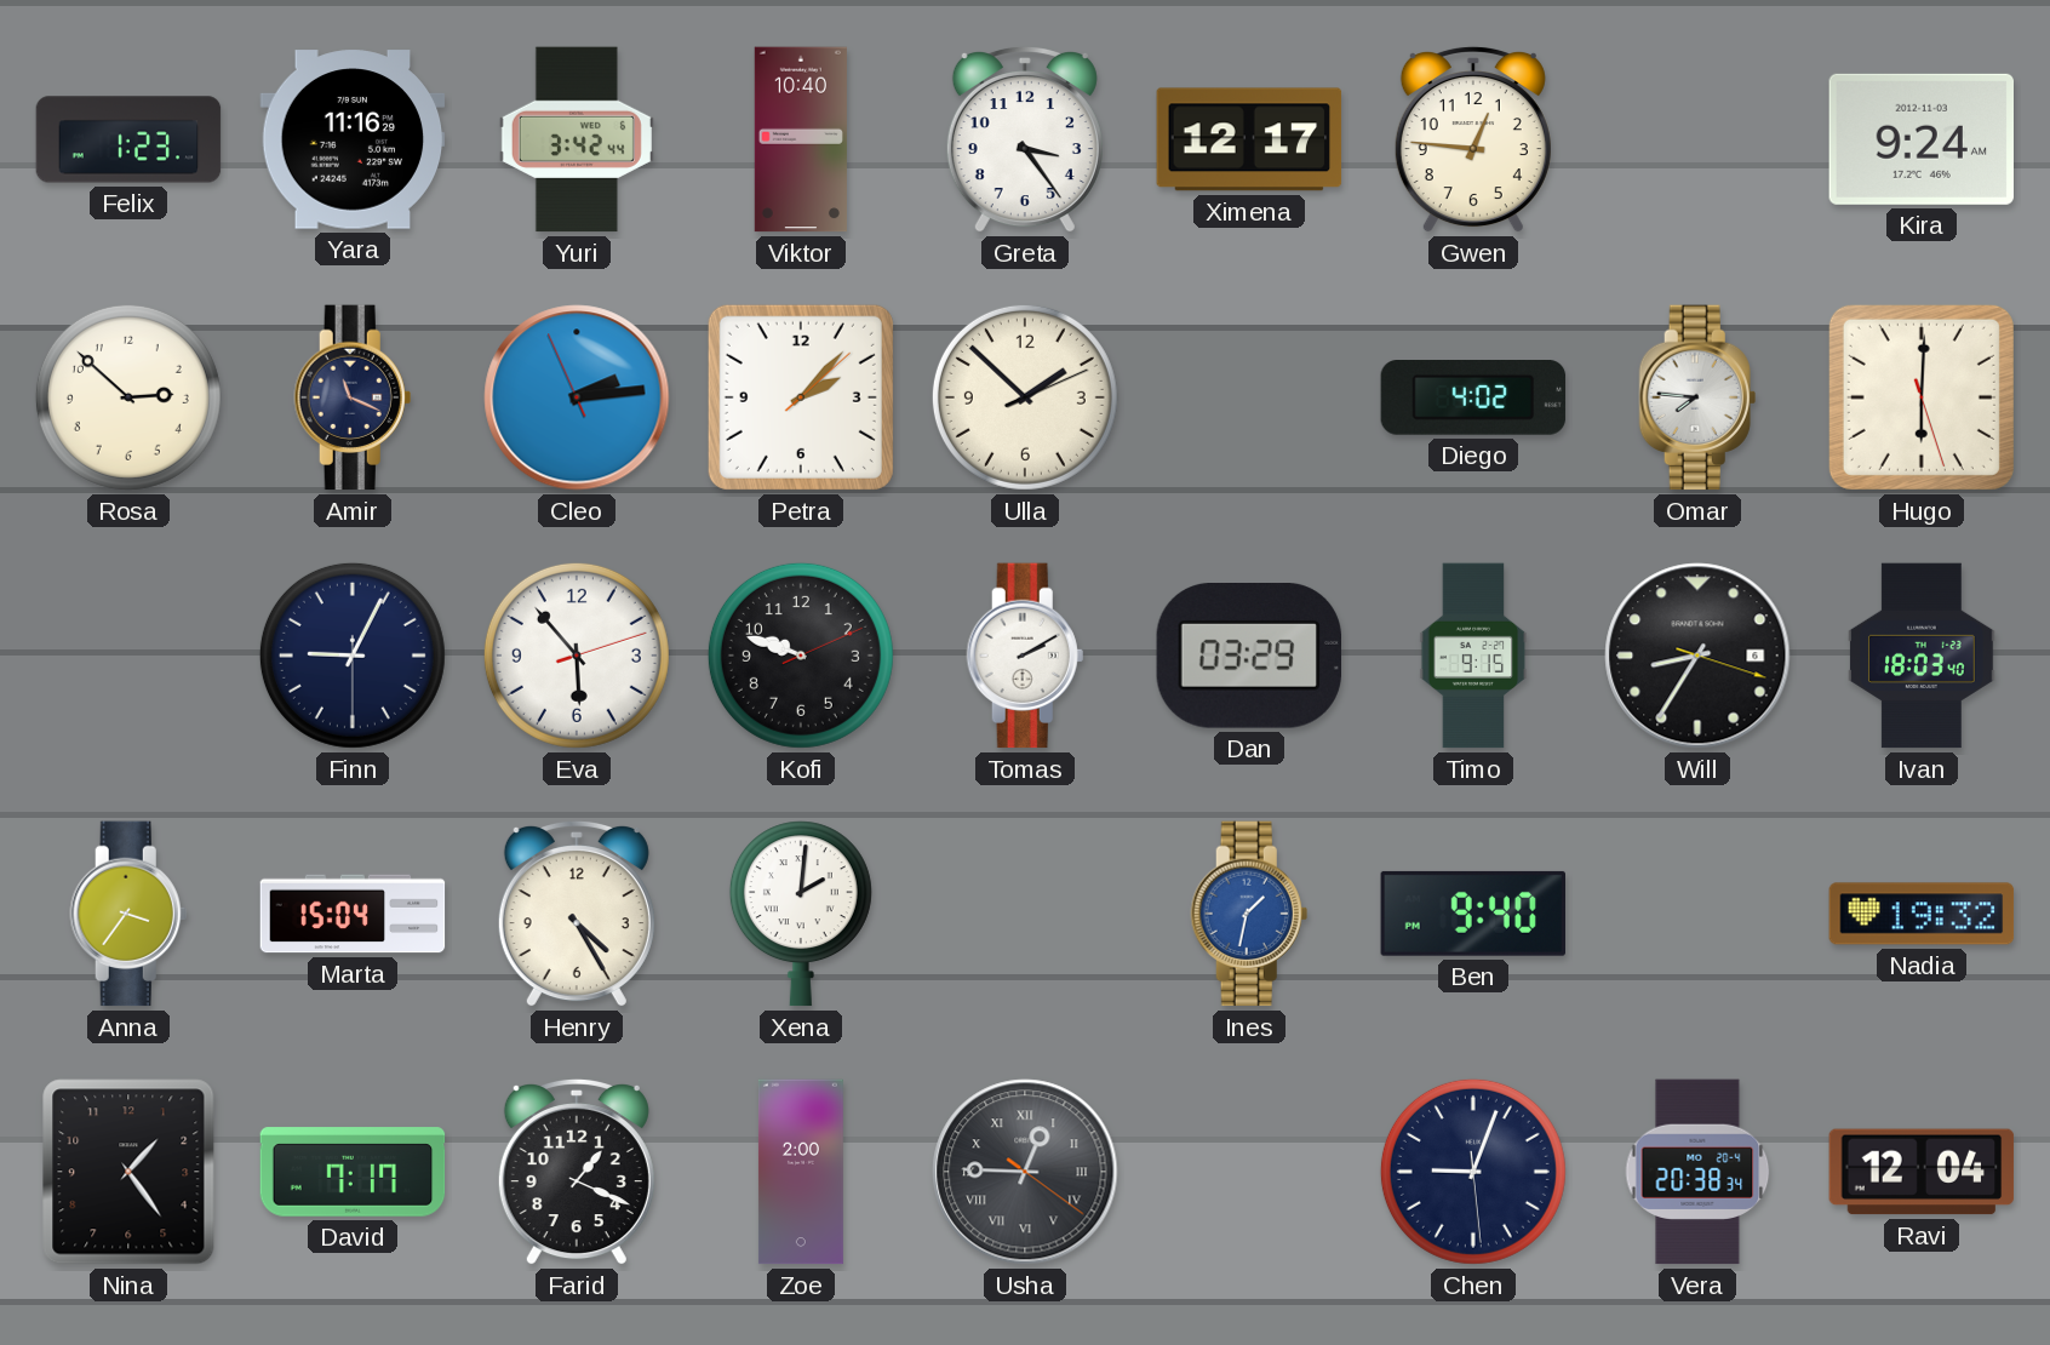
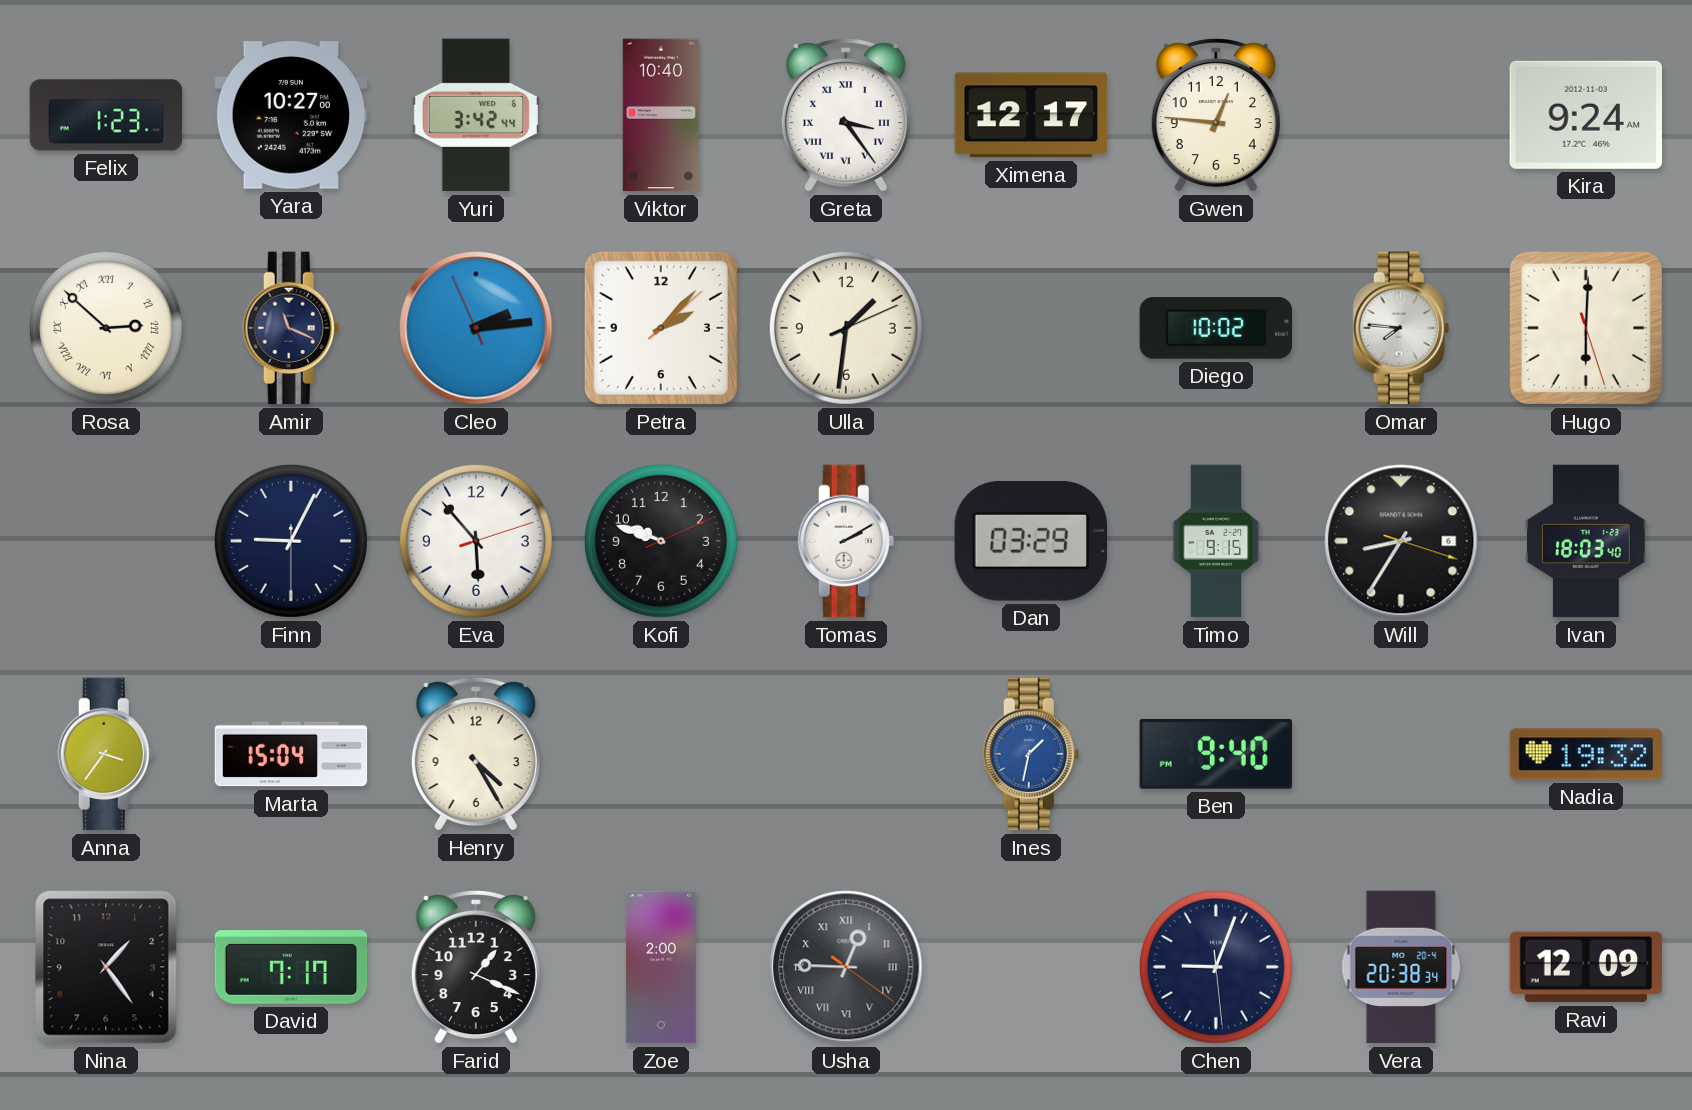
Yara: 11:16 -> 10:27
Greta numerals: Arabic -> Roman
Rosa numerals: Arabic -> Roman
Ulla: 1:52 -> 1:31
Diego: 4:02 -> 10:02
Xena: 2:01 -> none
Ravi: 12:04 -> 12:09
